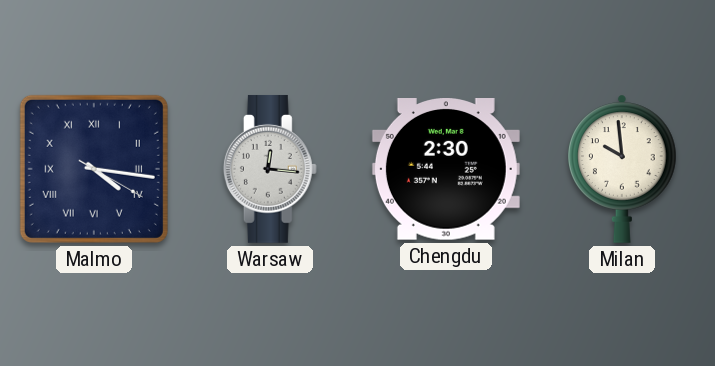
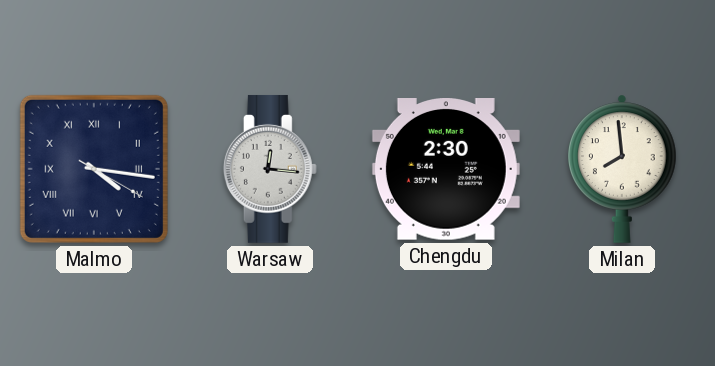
Milan: 9:59 -> 7:59
